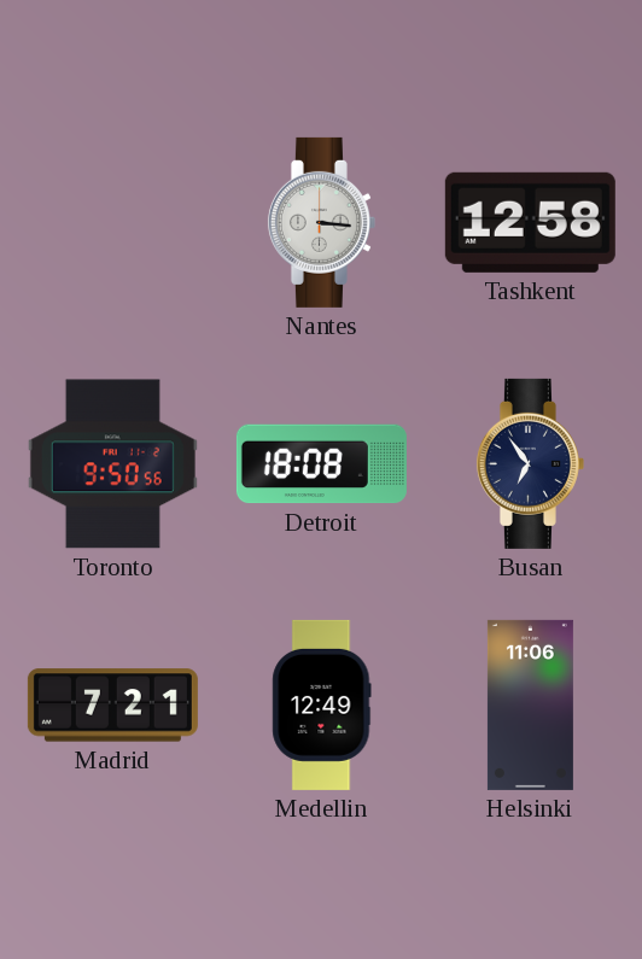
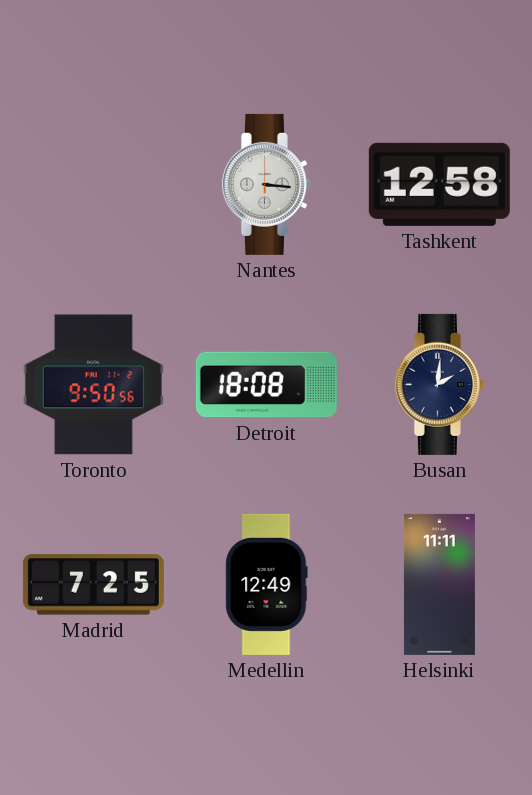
Busan: 6:54 -> 2:01
Madrid: 7:21 -> 7:25
Helsinki: 11:06 -> 11:11
